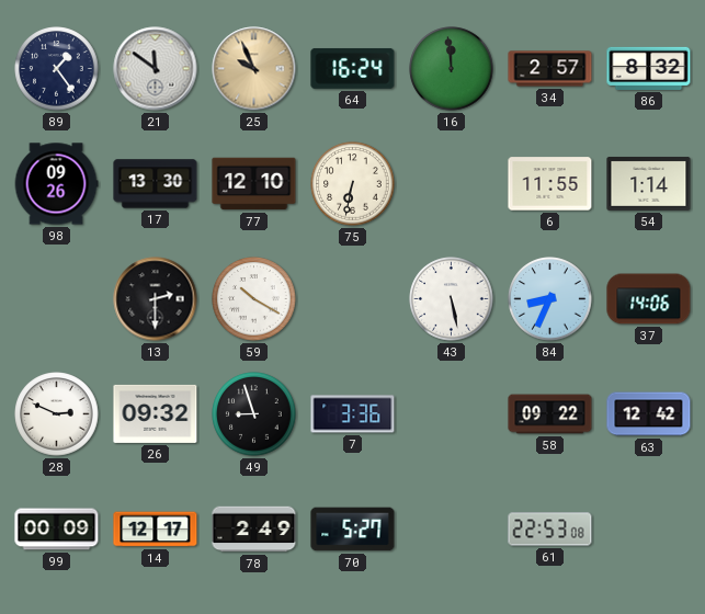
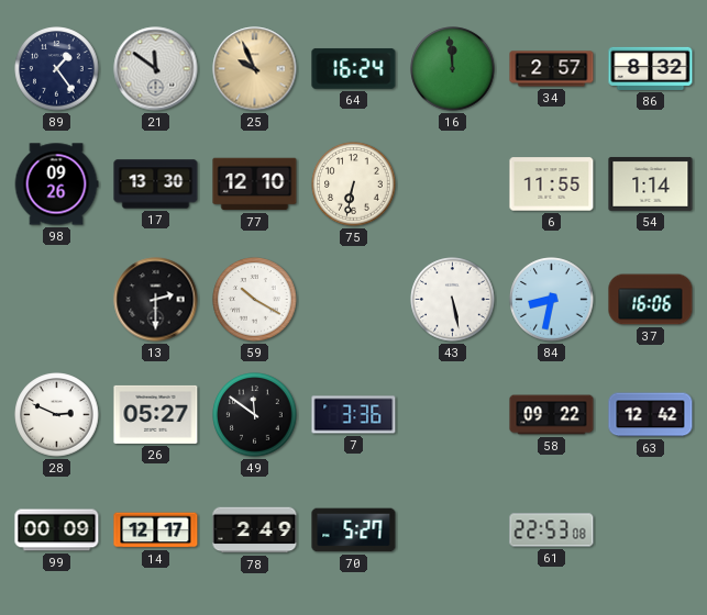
84: 8:34 -> 8:32
37: 14:06 -> 16:06
26: 09:32 -> 05:27
49: 8:57 -> 11:51
